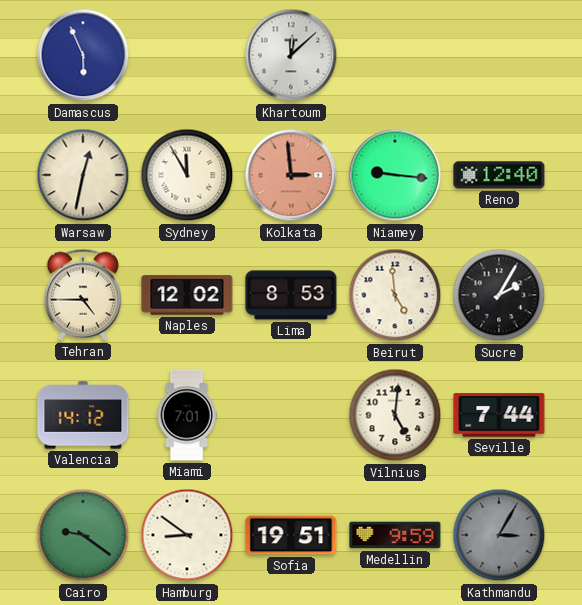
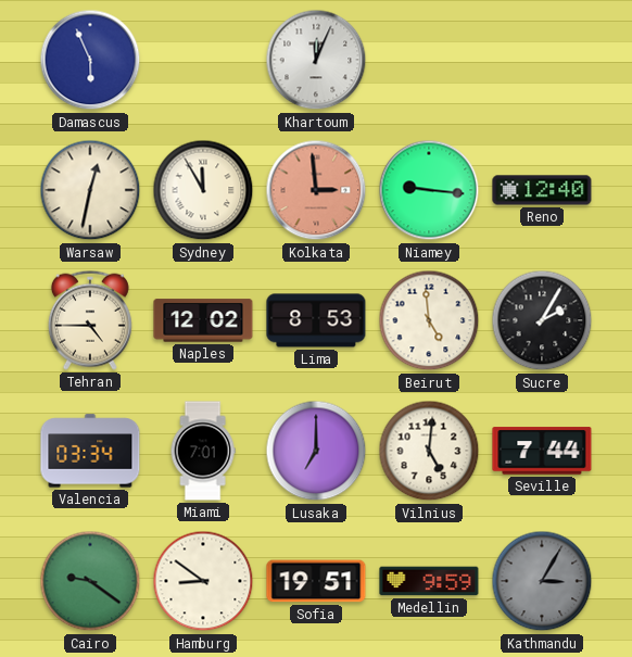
Khartoum: 12:08 -> 12:04
Valencia: 14:12 -> 03:34
Lusaka: none -> 7:00
